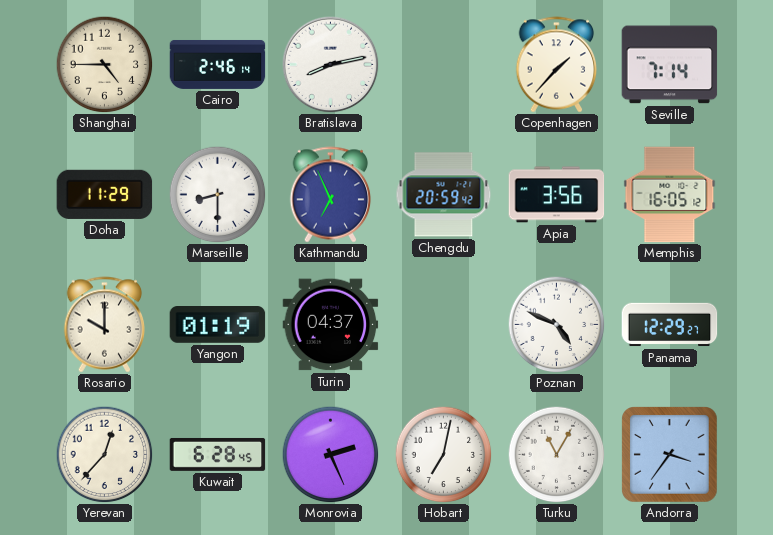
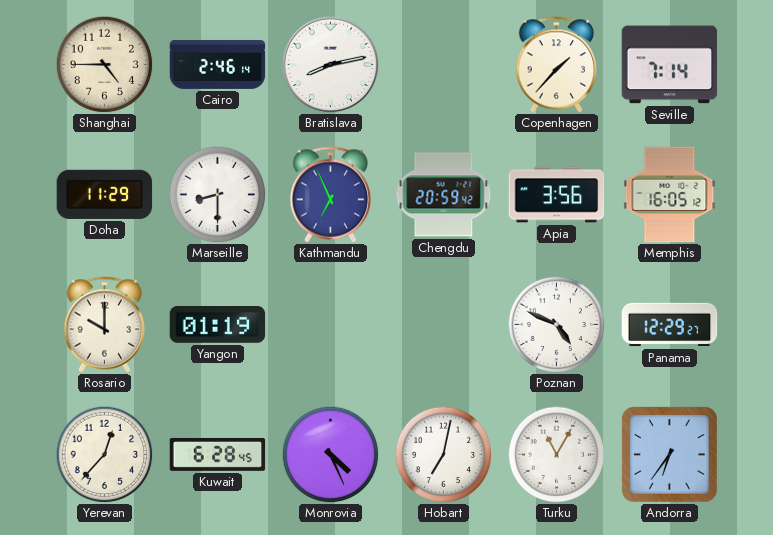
Turin: 04:37 -> none
Monrovia: 2:26 -> 4:26
Andorra: 3:36 -> 6:36
